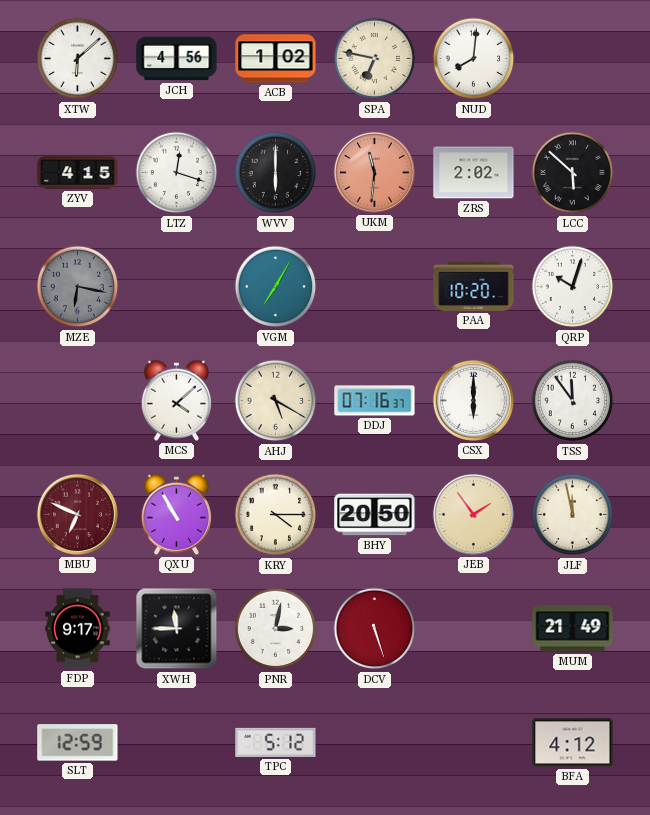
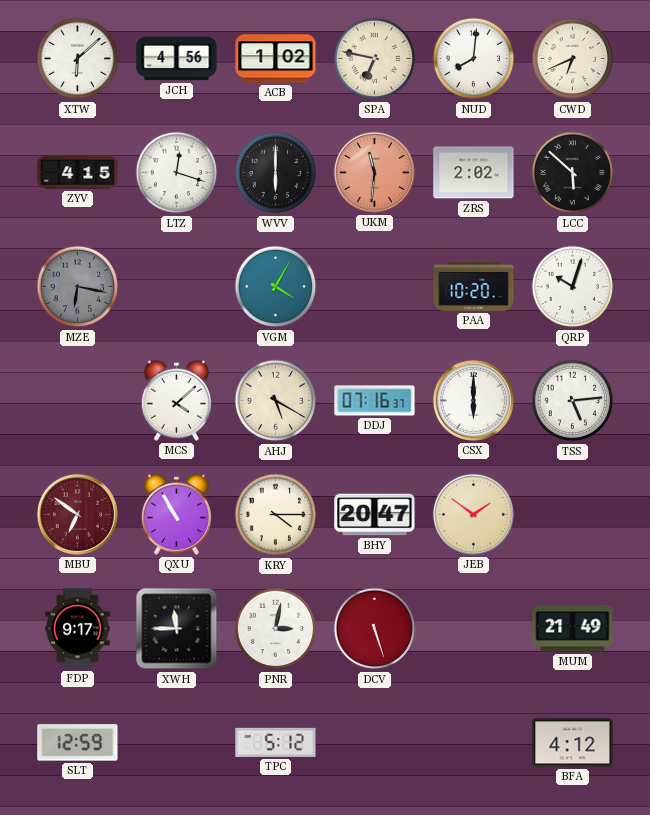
CWD: none -> 6:41
VGM: 7:05 -> 4:05
TSS: 11:54 -> 5:14
MBU: 6:49 -> 6:51
BHY: 20:50 -> 20:47
JEB: 1:54 -> 1:51
JLF: 11:58 -> none
